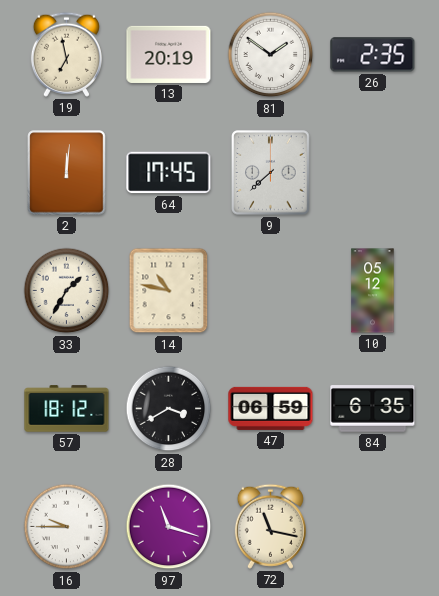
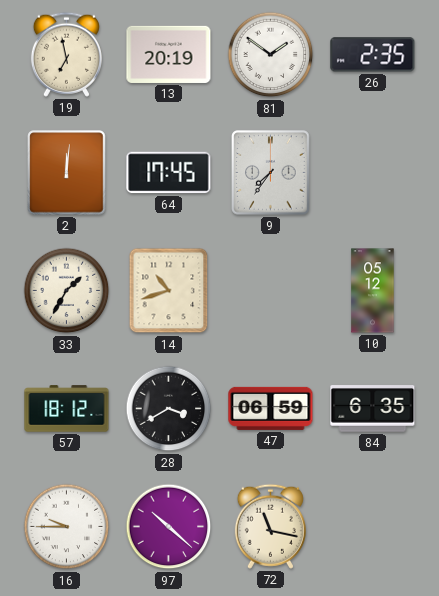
9: 7:38 -> 7:36
14: 10:47 -> 10:42
97: 11:18 -> 10:22
